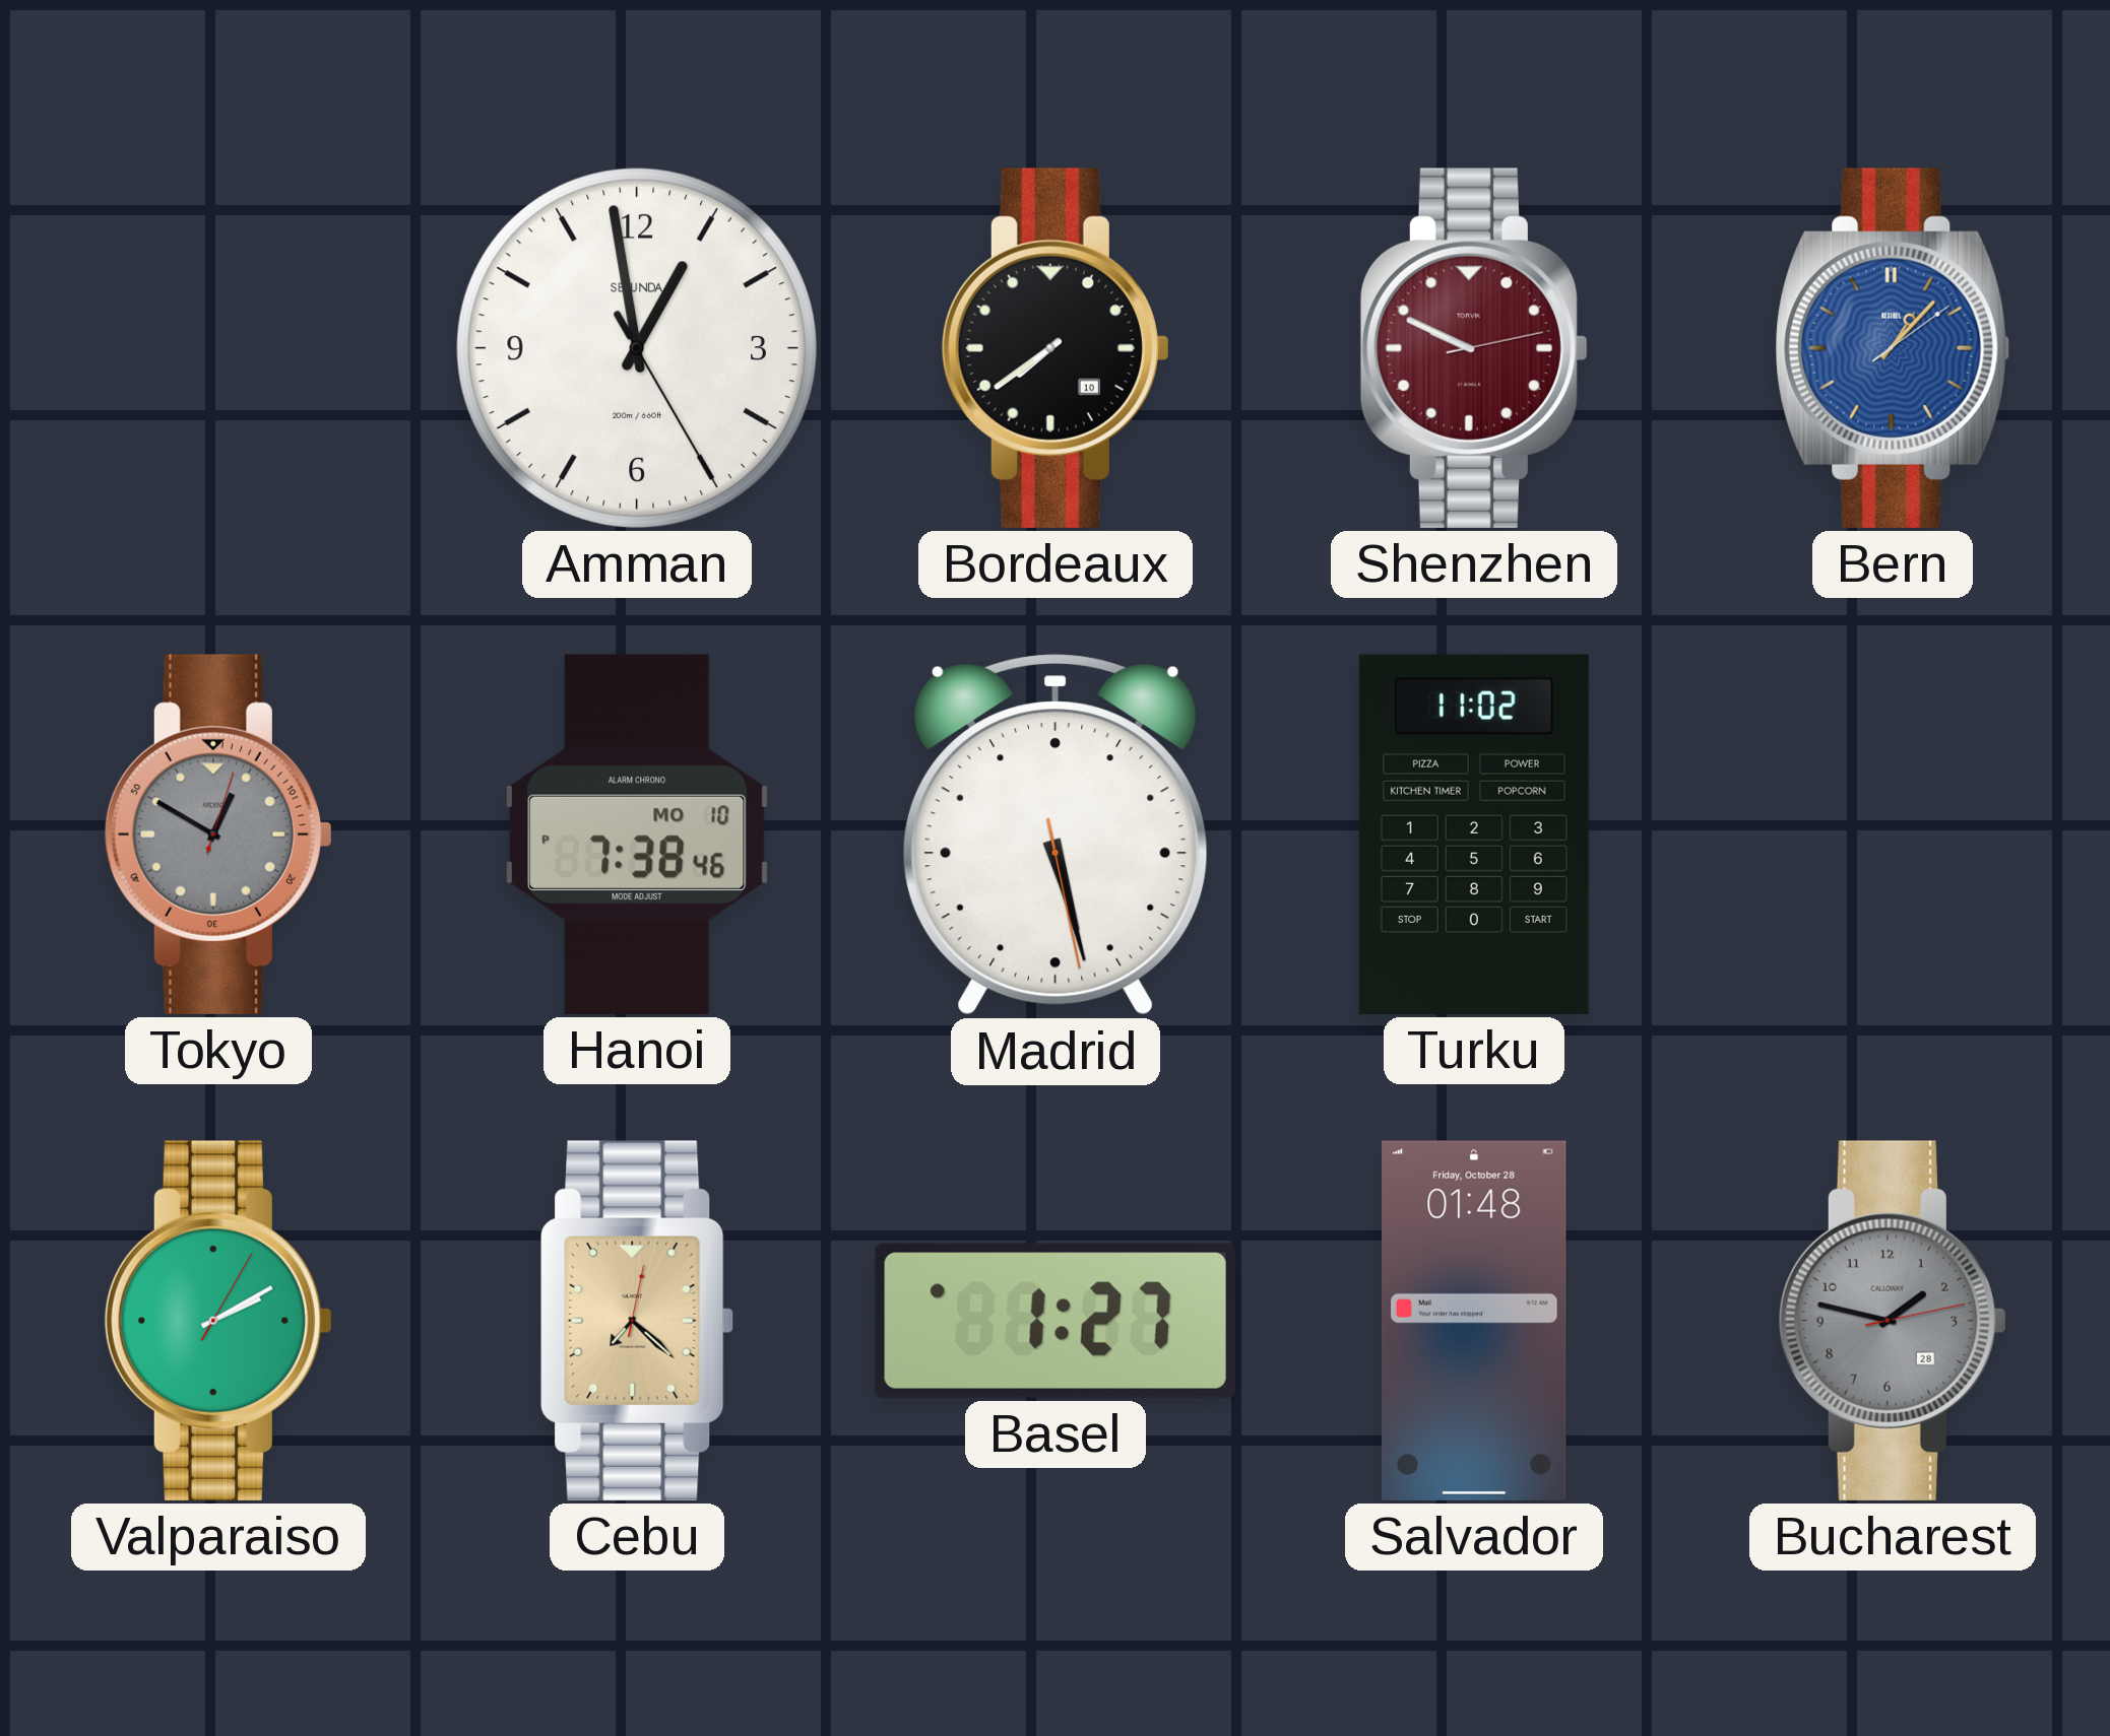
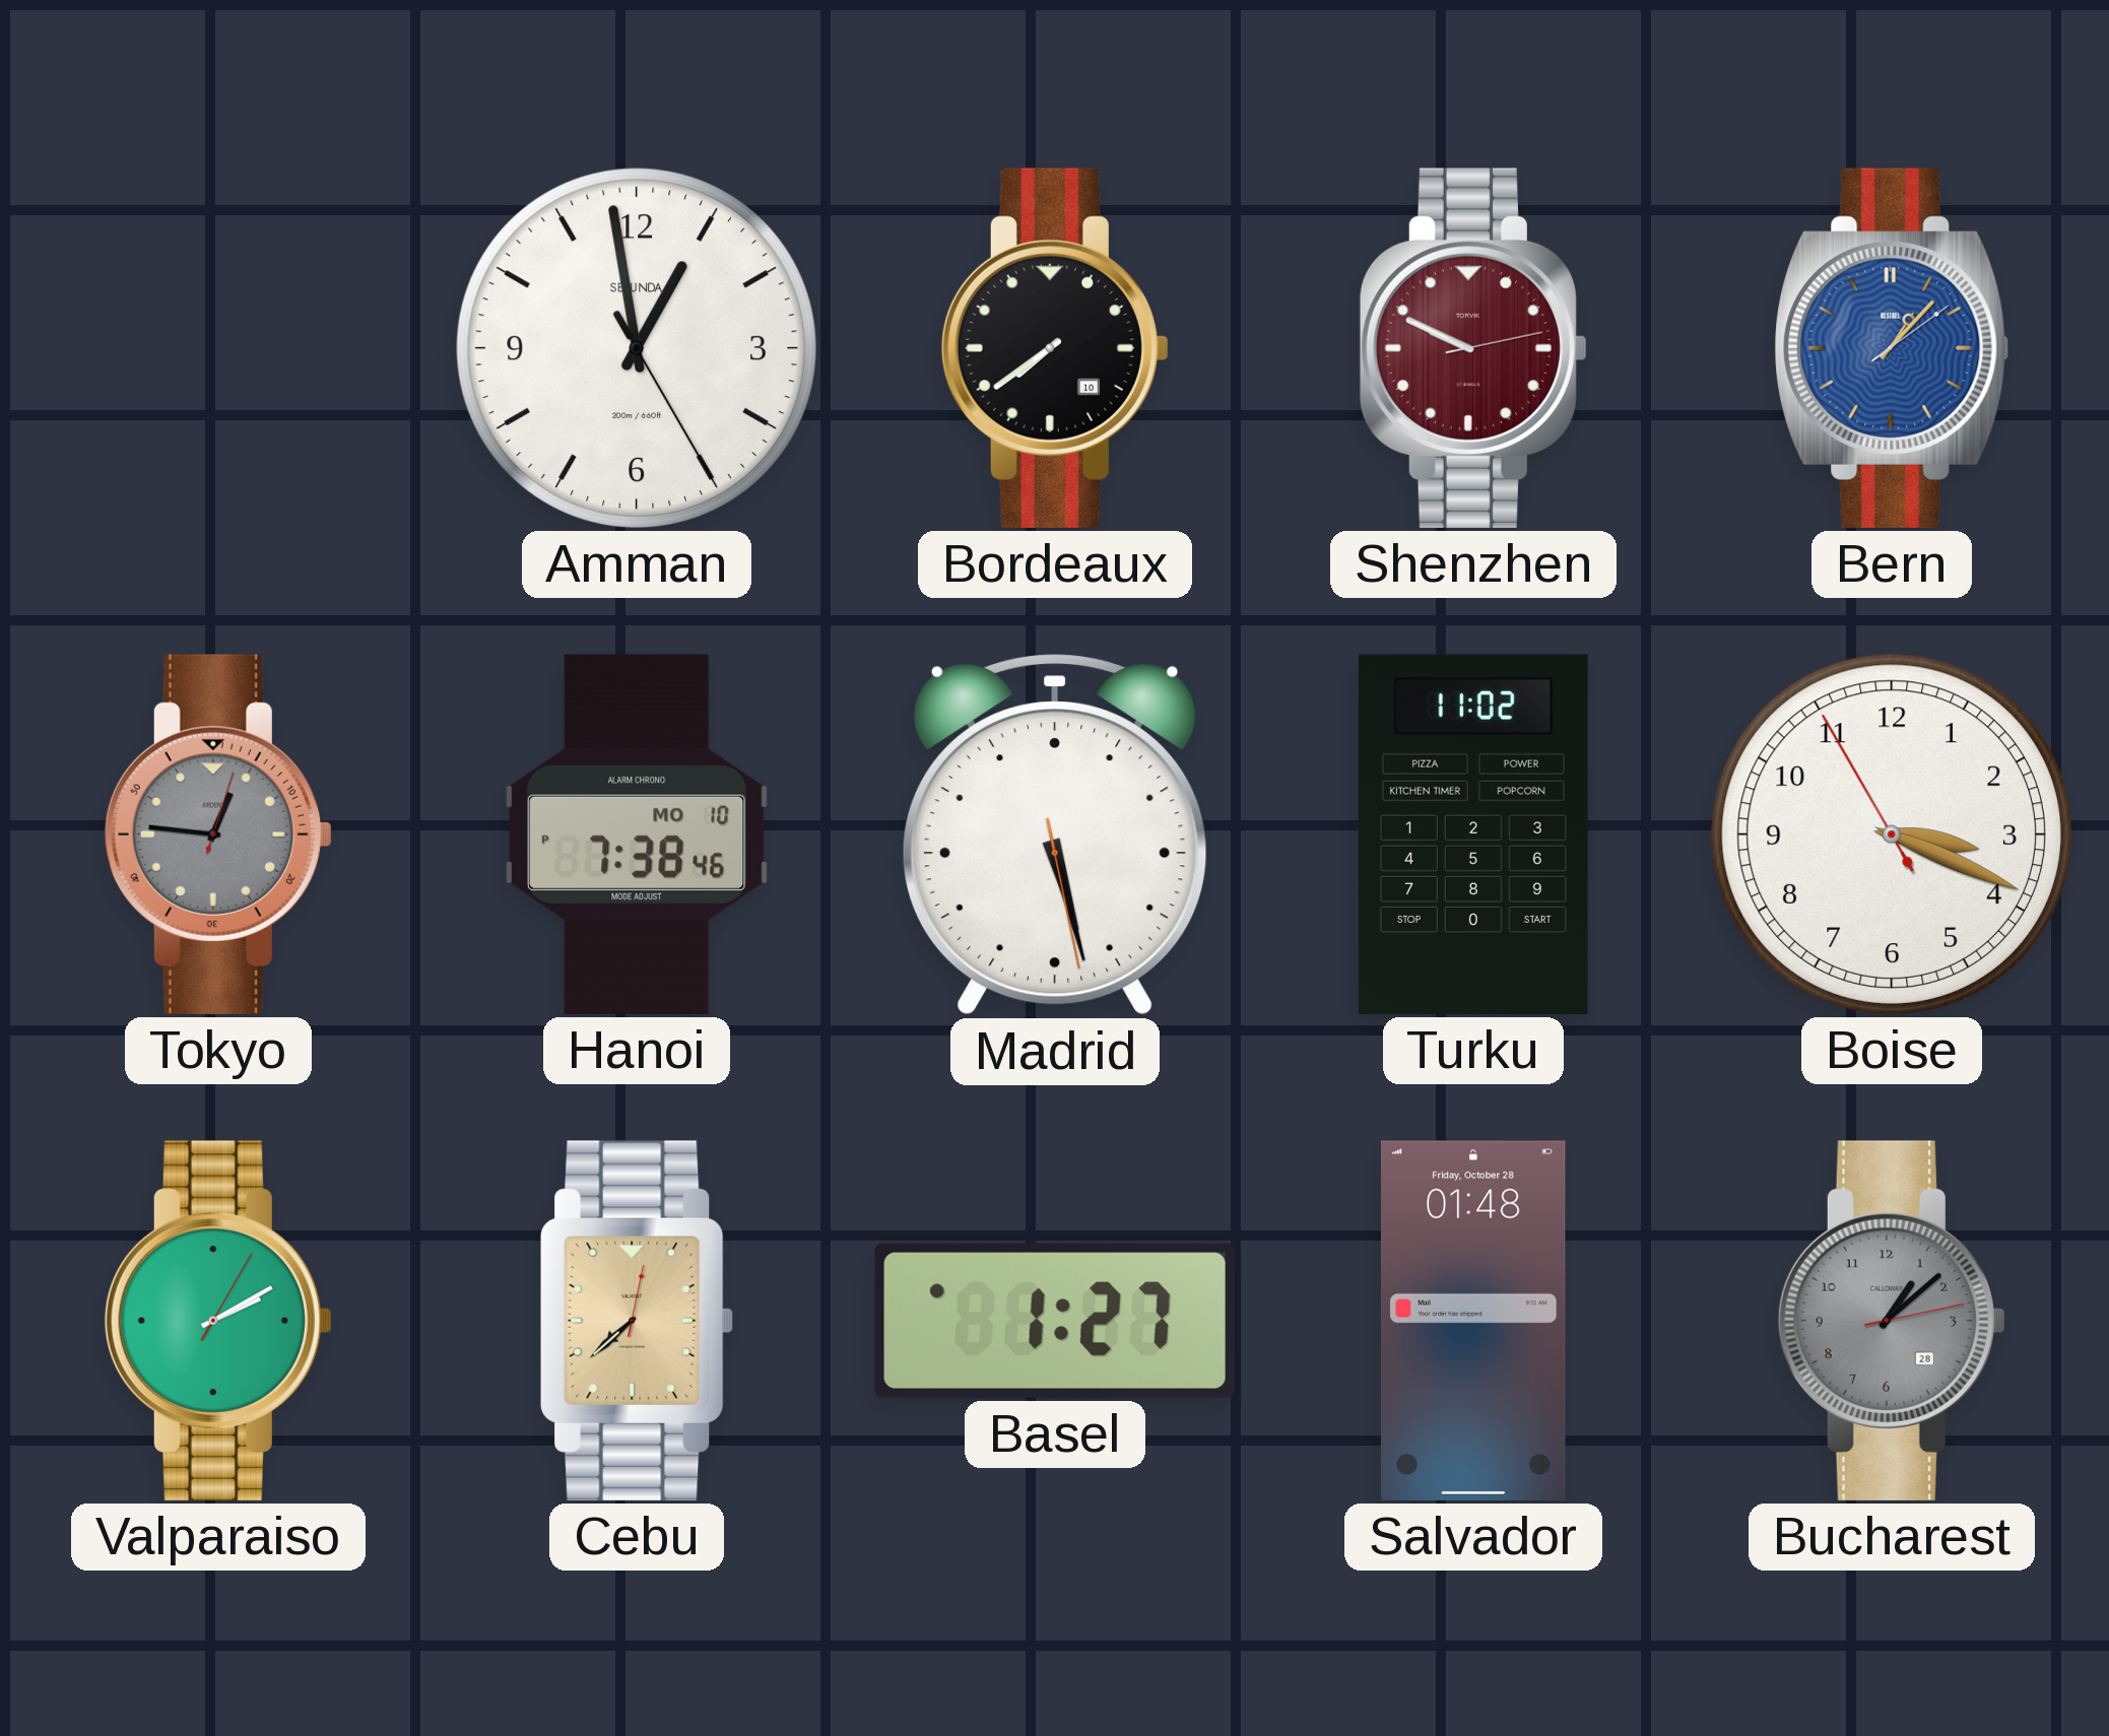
Tokyo: 12:50 -> 12:46
Boise: none -> 3:18
Cebu: 7:22 -> 7:38
Bucharest: 1:47 -> 1:08
